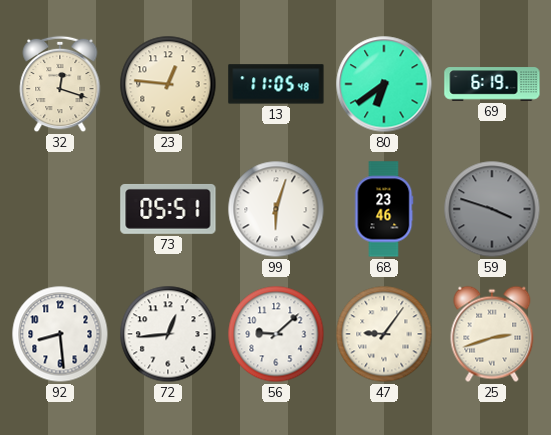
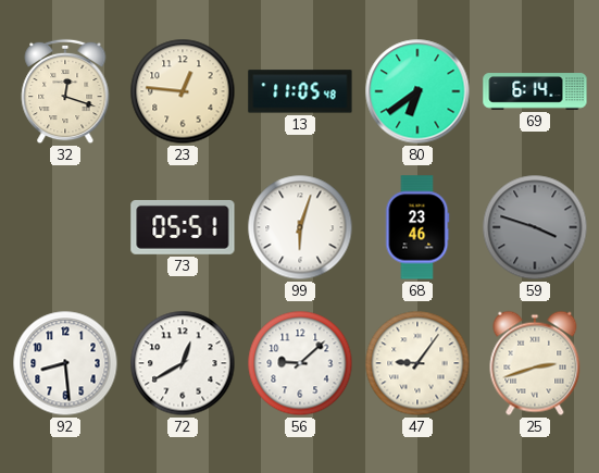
69: 6:19 -> 6:14
72: 12:44 -> 12:40
